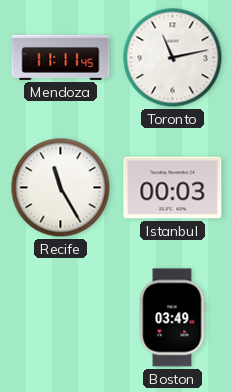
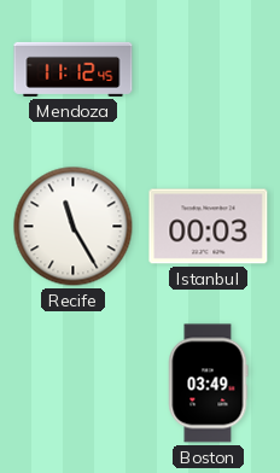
Mendoza: 11:11 -> 11:12
Toronto: 11:13 -> none
